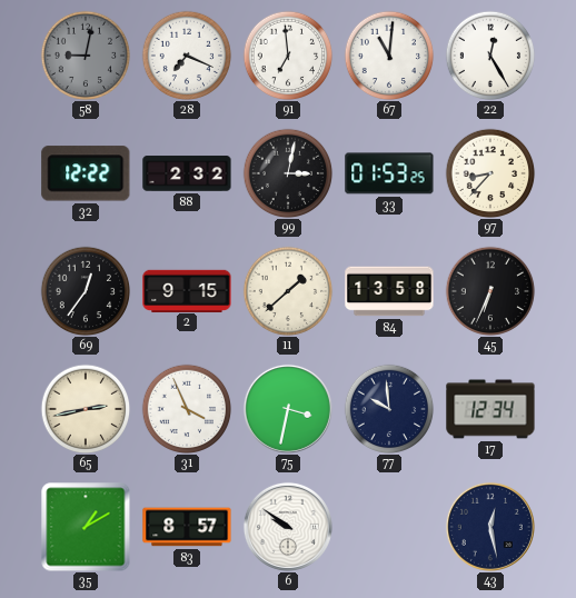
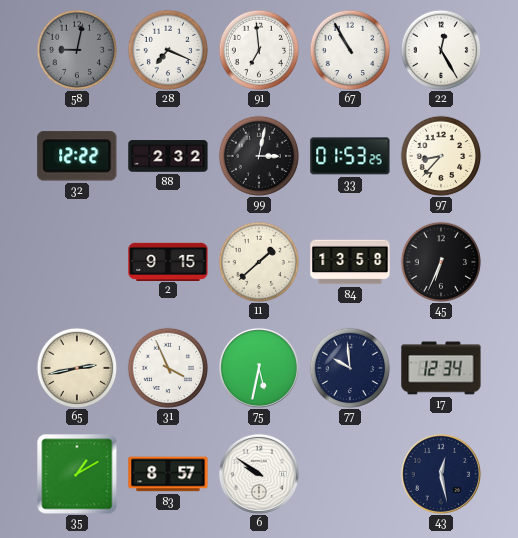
67: 11:01 -> 10:55
69: 12:36 -> none
75: 3:32 -> 5:32
